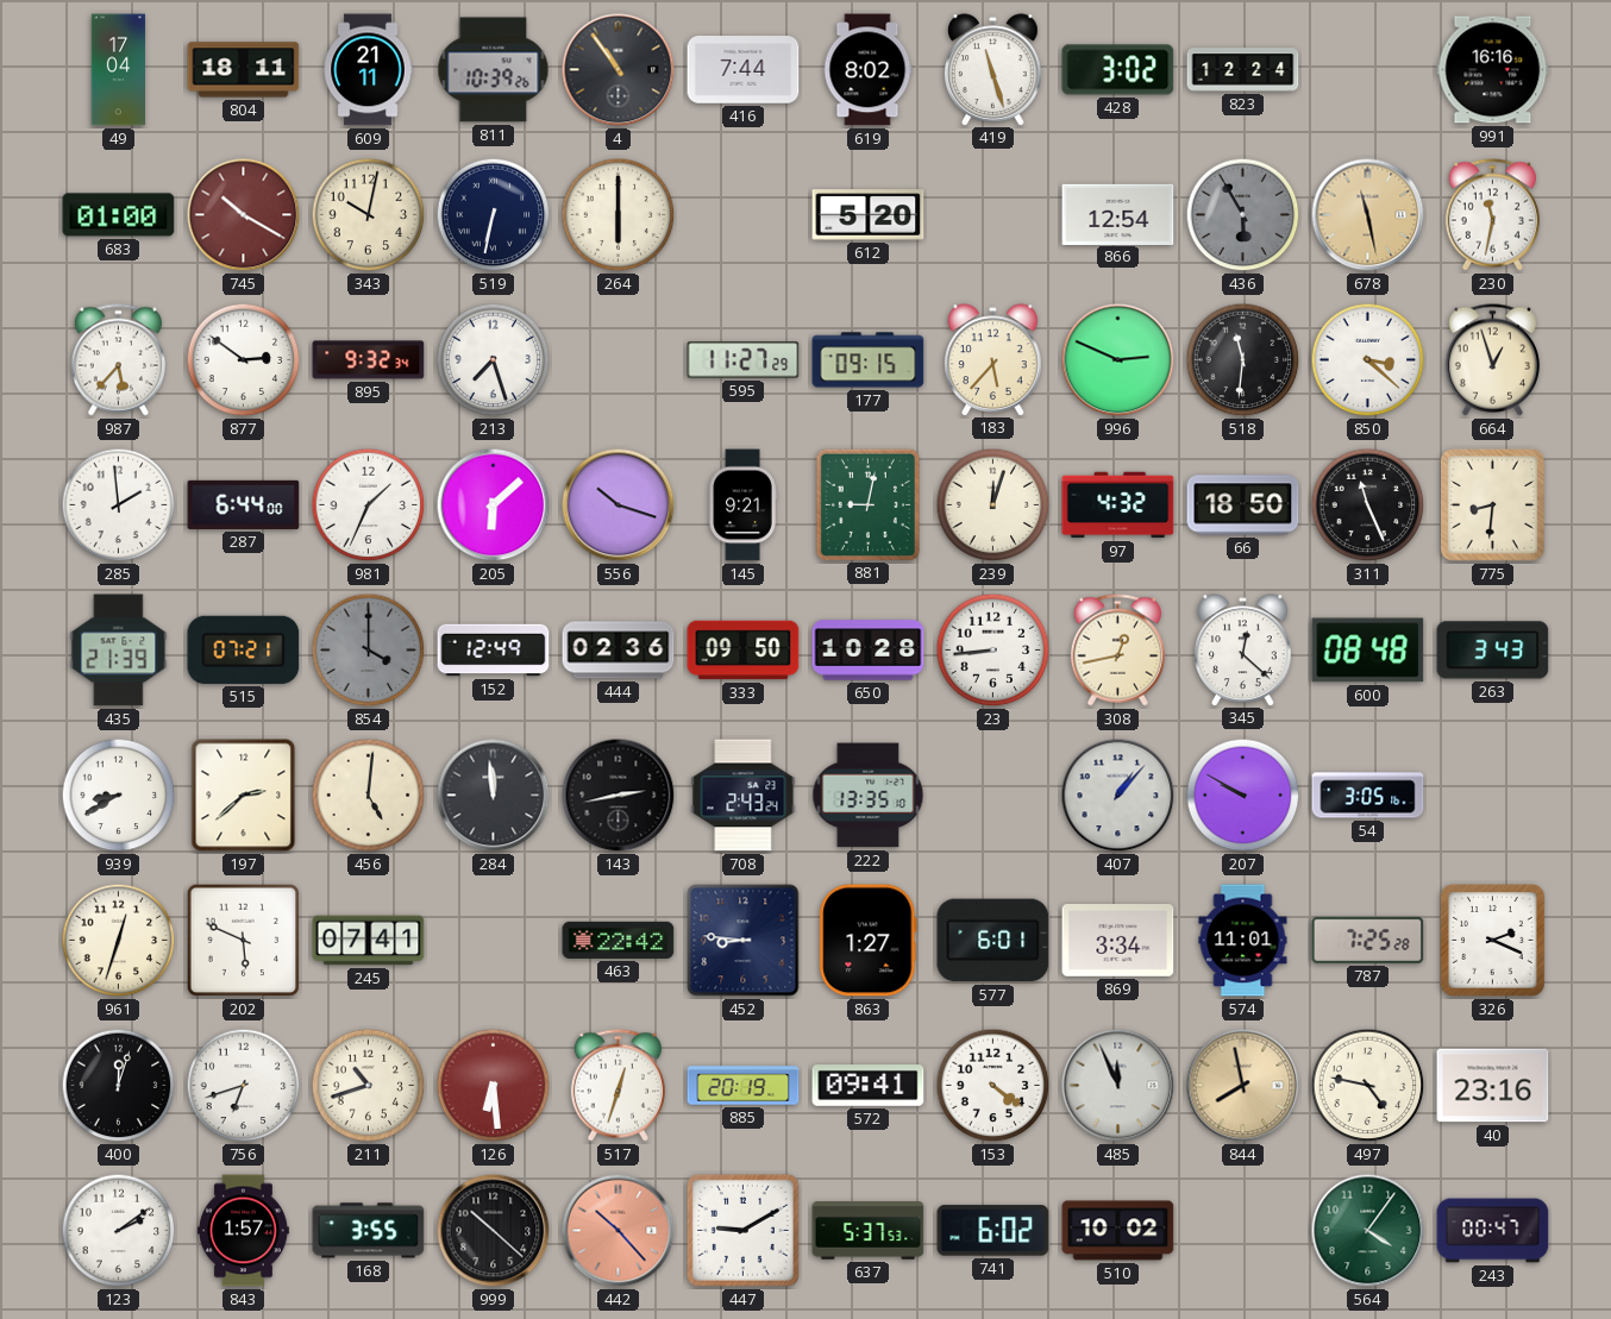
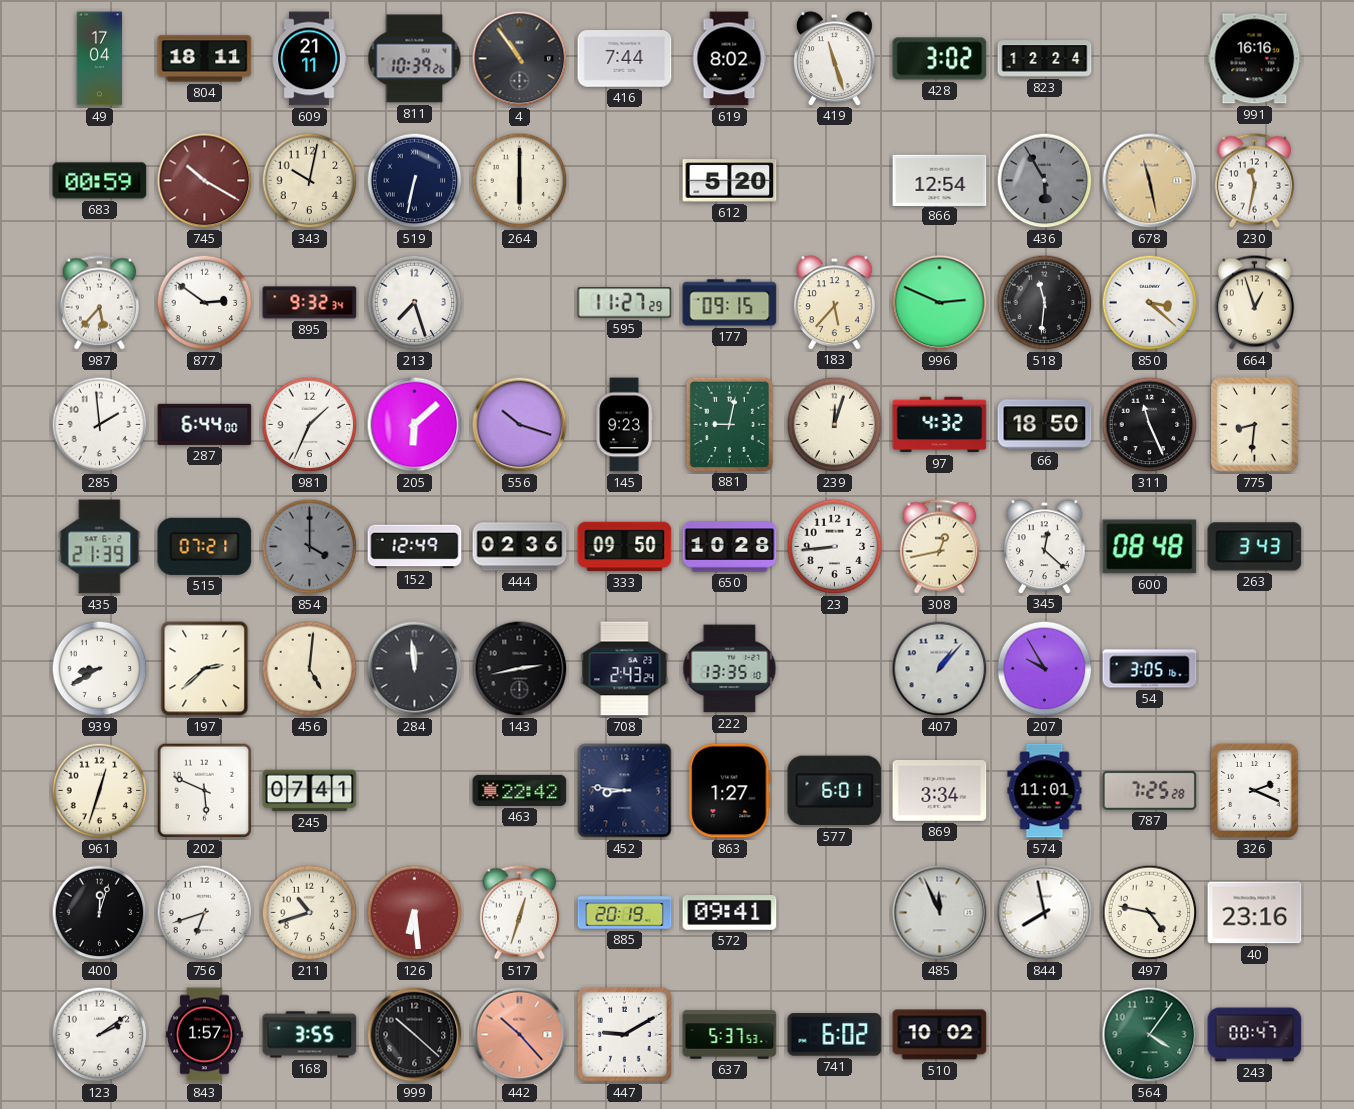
683: 01:00 -> 00:59
145: 9:21 -> 9:23
207: 9:50 -> 9:55
153: 4:21 -> none
844 dial: champagne -> white
